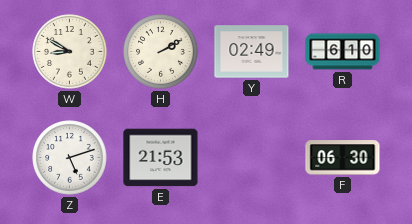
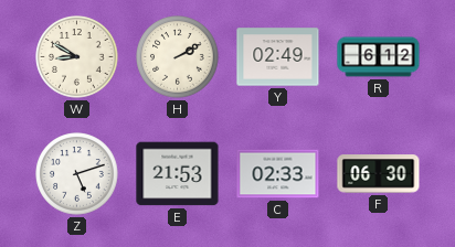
R: 6:10 -> 6:12
C: none -> 02:33
